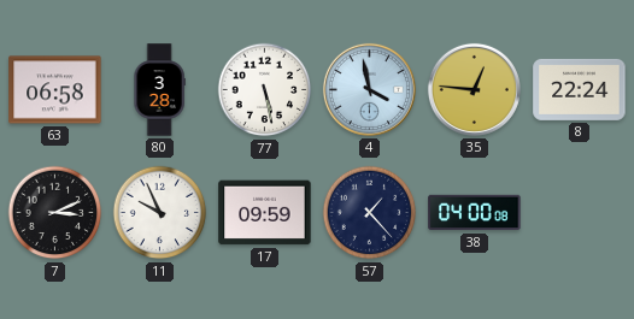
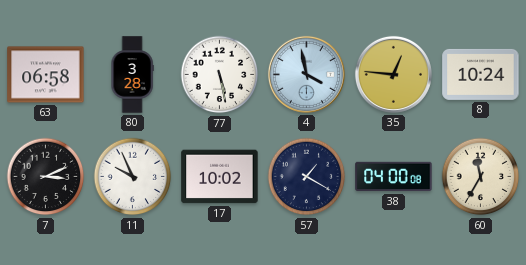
8: 22:24 -> 10:24
17: 09:59 -> 10:02
57: 1:23 -> 1:20
60: none -> 11:35
